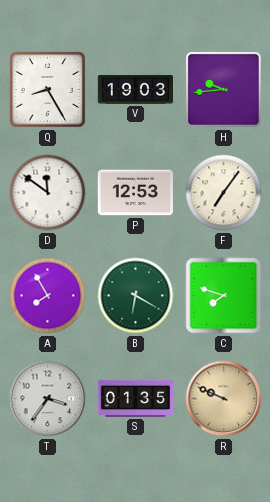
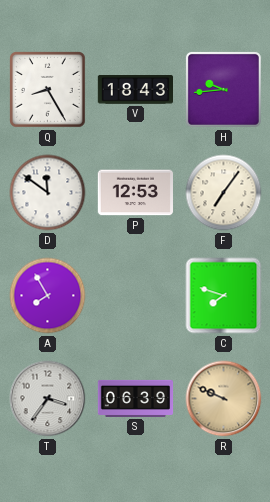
V: 19:03 -> 18:43
B: 6:20 -> none
S: 01:35 -> 06:39
